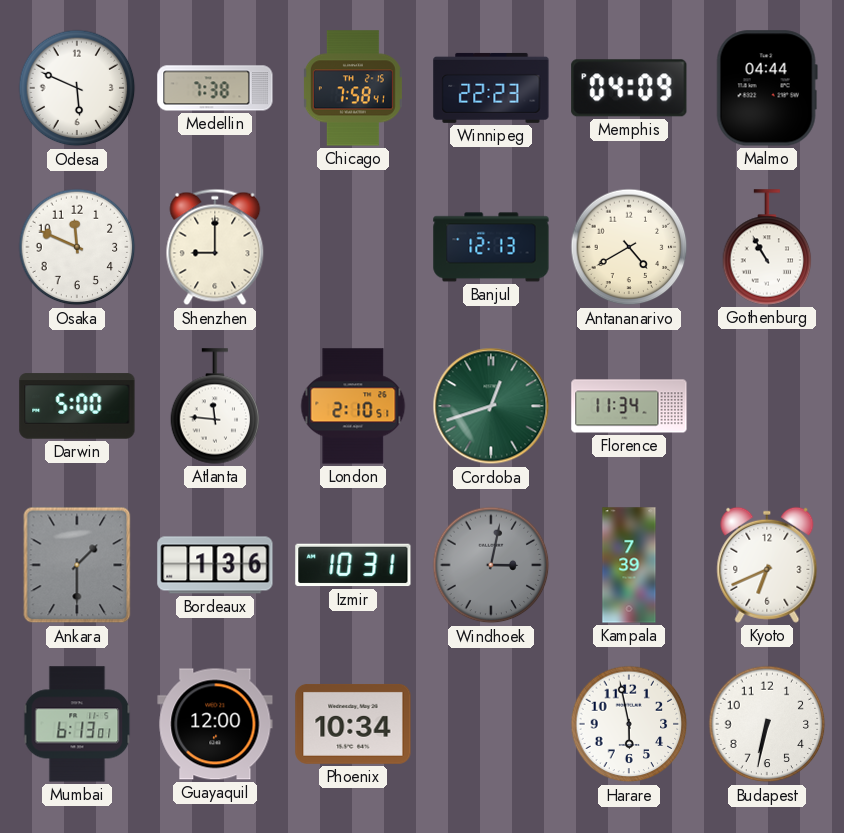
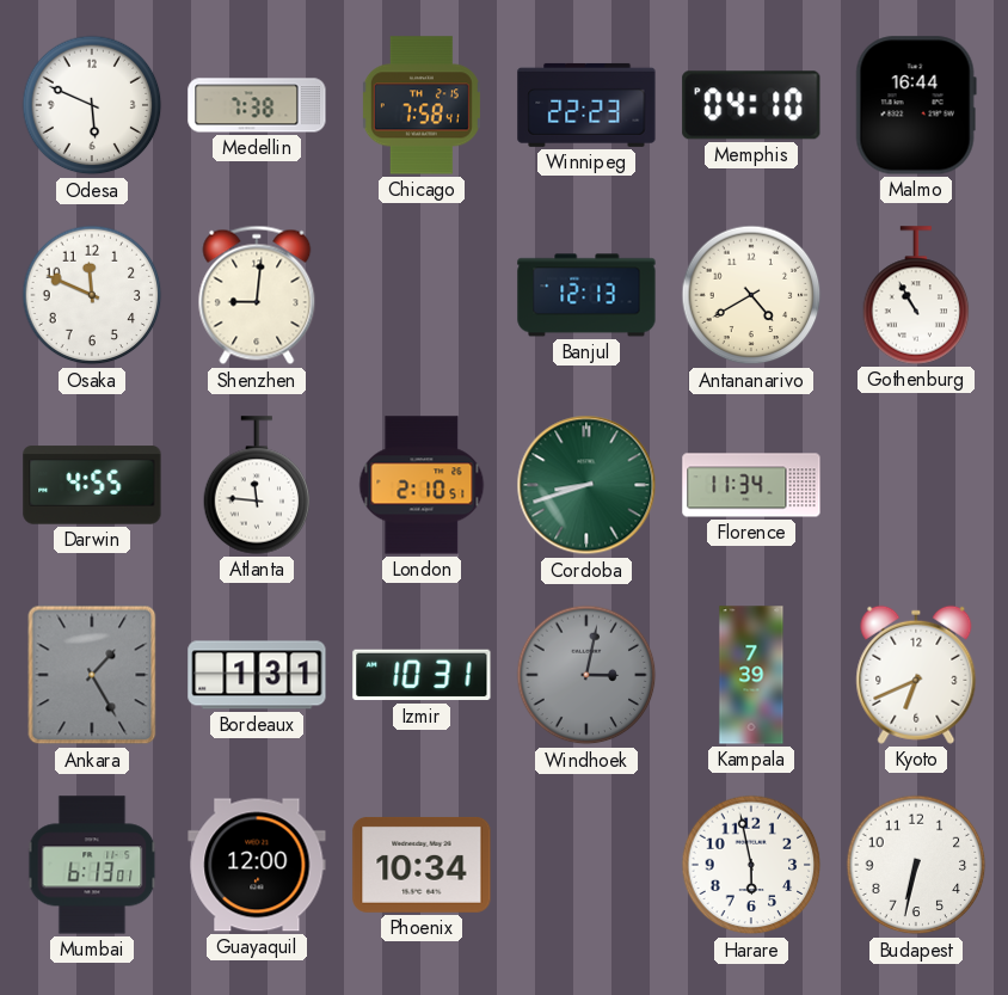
Memphis: 04:09 -> 04:10
Malmo: 04:44 -> 16:44
Shenzhen: 9:00 -> 9:01
Darwin: 5:00 -> 4:55
Cordoba: 12:42 -> 8:42
Ankara: 1:30 -> 1:25
Bordeaux: 1:36 -> 1:31
